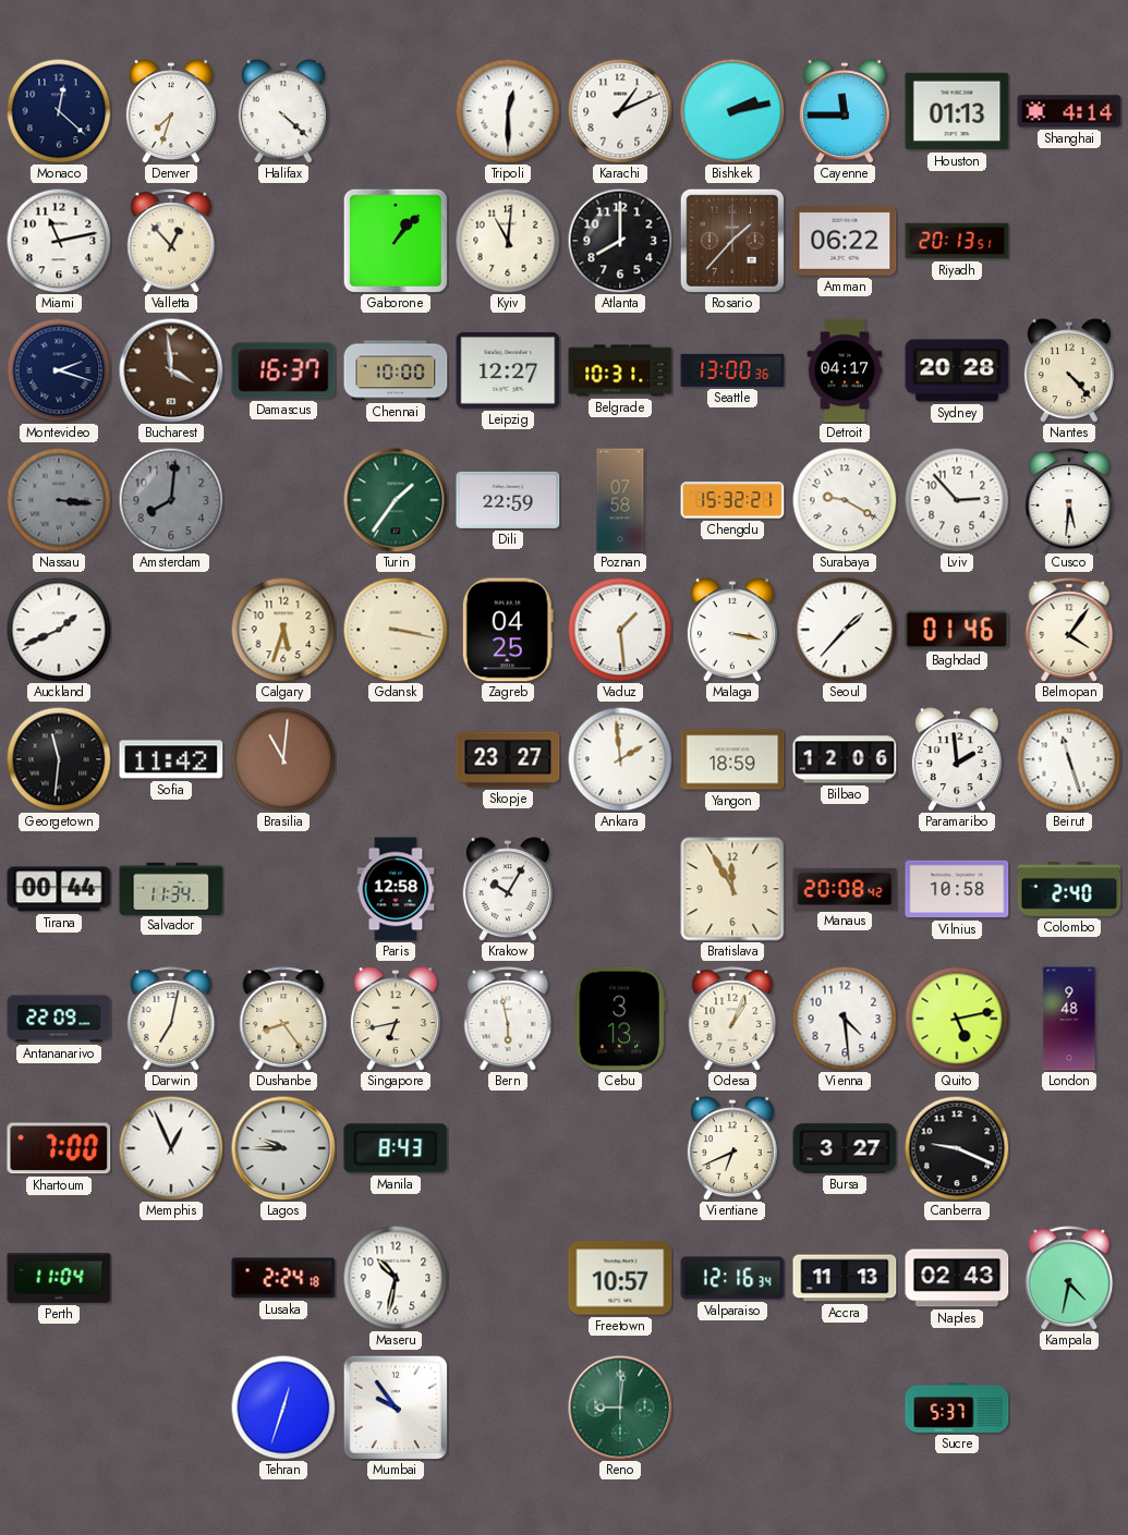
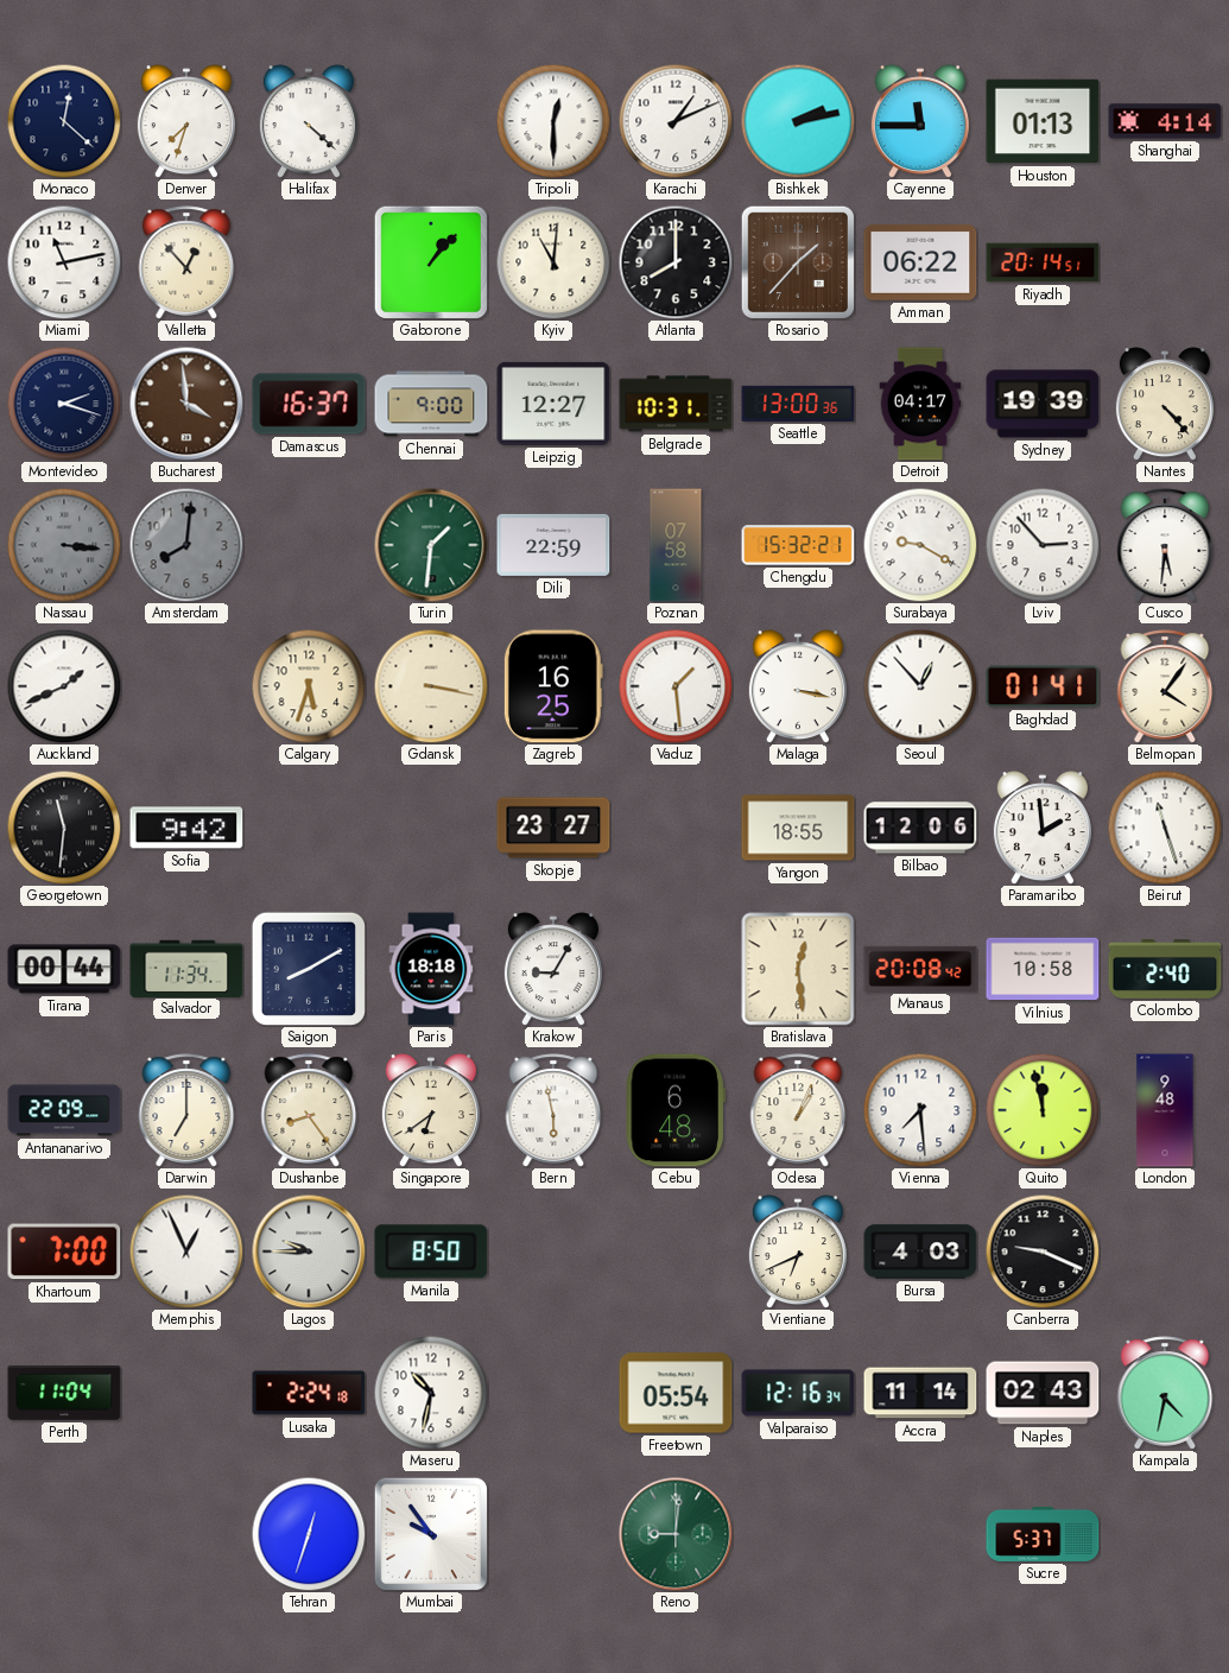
Riyadh: 20:13 -> 20:14
Chennai: 10:00 -> 9:00
Sydney: 20:28 -> 19:39
Turin: 1:36 -> 1:31
Zagreb: 04:25 -> 16:25
Seoul: 1:37 -> 12:53
Baghdad: 01:46 -> 01:41
Sofia: 11:42 -> 9:42
Brasilia: 11:01 -> none
Ankara: 1:59 -> none
Yangon: 18:59 -> 18:55
Saigon: none -> 8:10
Paris: 12:58 -> 18:18
Krakow: 10:05 -> 9:05
Bratislava: 11:55 -> 12:29
Darwin: 7:02 -> 7:00
Singapore: 6:43 -> 6:39
Cebu: 3:13 -> 6:48
Vienna: 4:29 -> 7:29
Quito: 5:13 -> 11:58
Manila: 8:43 -> 8:50
Bursa: 3:27 -> 4:03
Freetown: 10:57 -> 05:54
Accra: 11:13 -> 11:14
